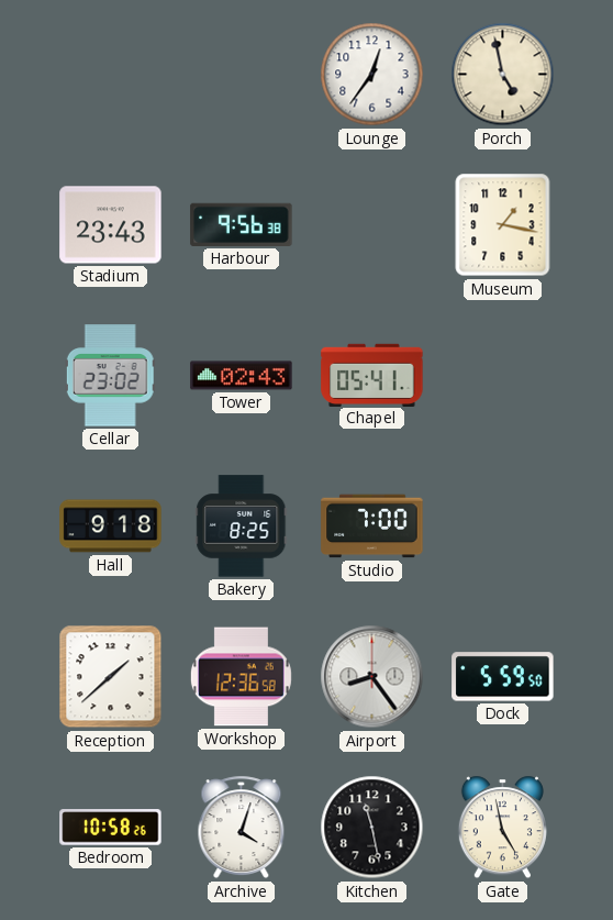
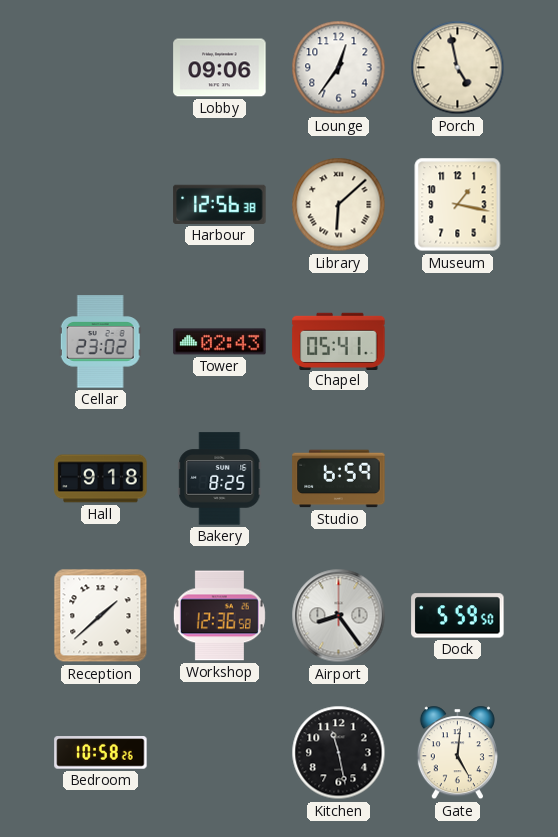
Lobby: none -> 09:06
Stadium: 23:43 -> none
Harbour: 9:56 -> 12:56
Library: none -> 6:08
Studio: 7:00 -> 6:59
Archive: 4:03 -> none
Gate: 4:58 -> 5:01
